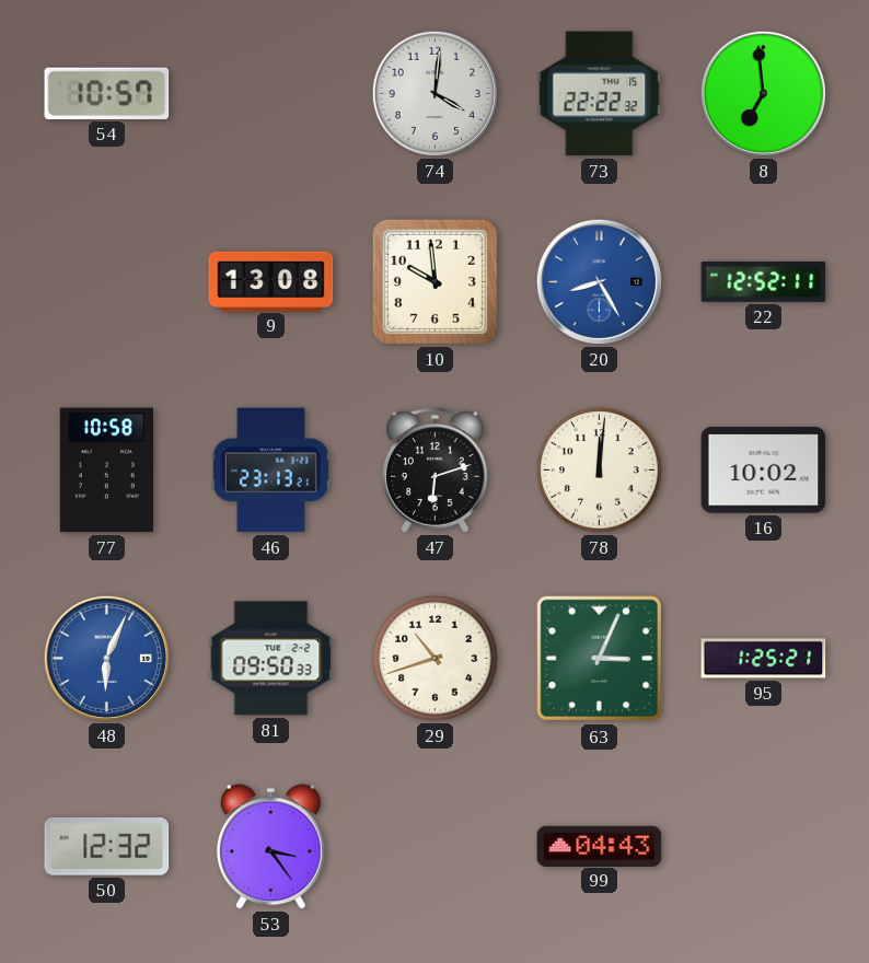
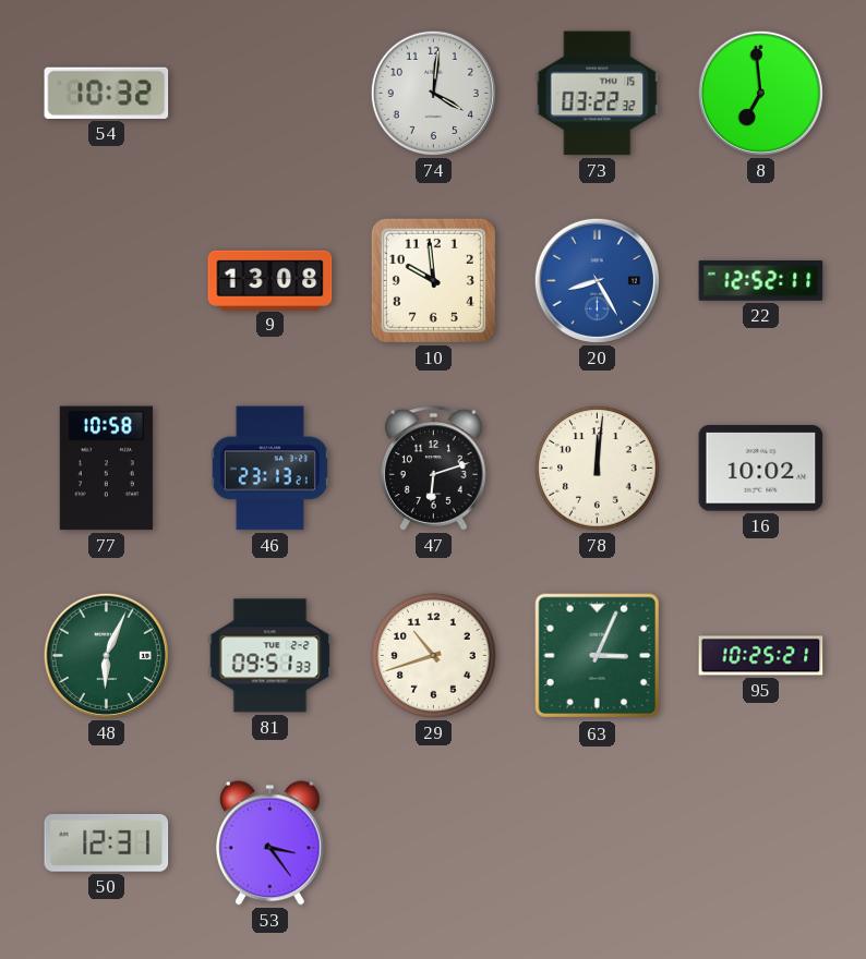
54: 10:57 -> 10:32
73: 22:22 -> 03:22
48 dial: blue -> green
81: 09:50 -> 09:51
95: 1:25 -> 10:25
50: 12:32 -> 12:31
99: 04:43 -> none
